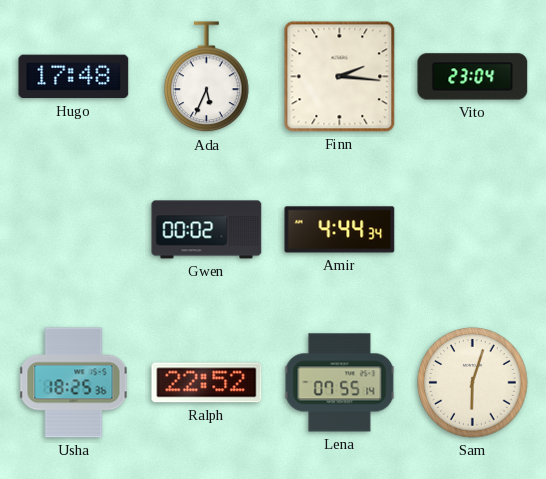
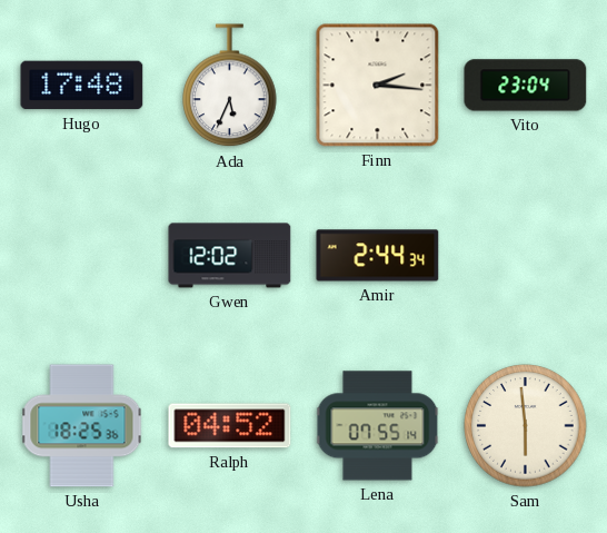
Gwen: 00:02 -> 12:02
Amir: 4:44 -> 2:44
Ralph: 22:52 -> 04:52
Sam: 6:03 -> 5:59
